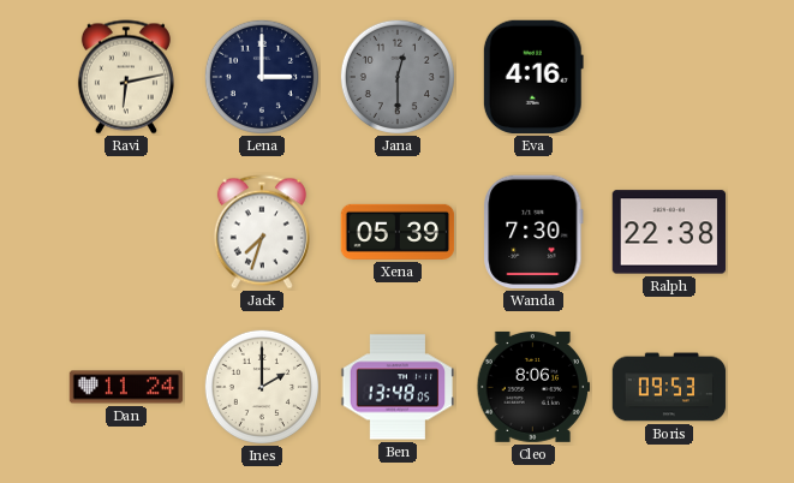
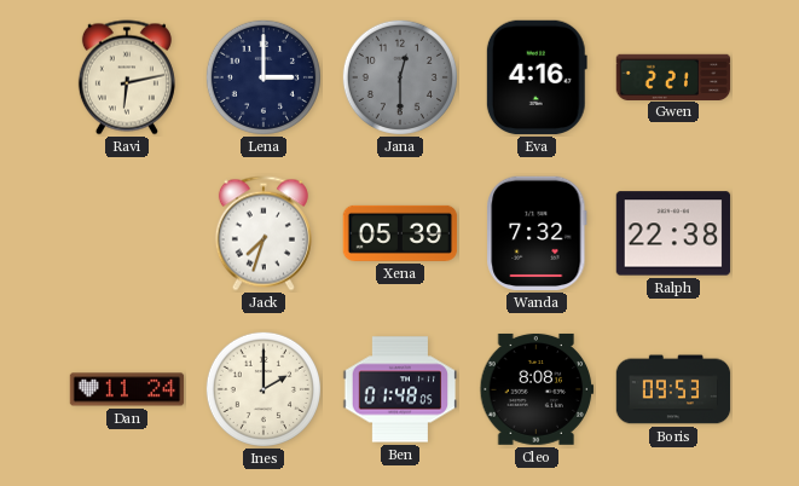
Gwen: none -> 2:21
Wanda: 7:30 -> 7:32
Ben: 13:48 -> 01:48
Cleo: 8:06 -> 8:08
